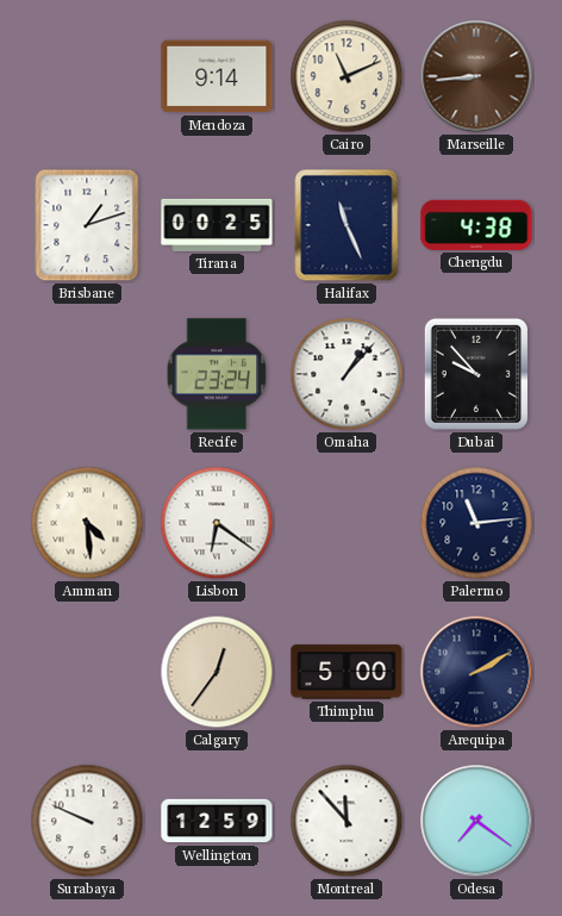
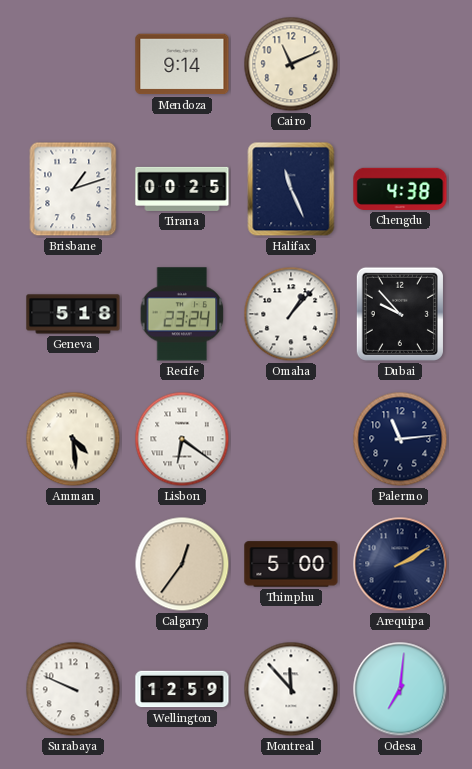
Marseille: 8:44 -> none
Geneva: none -> 5:18
Odesa: 7:21 -> 7:01
